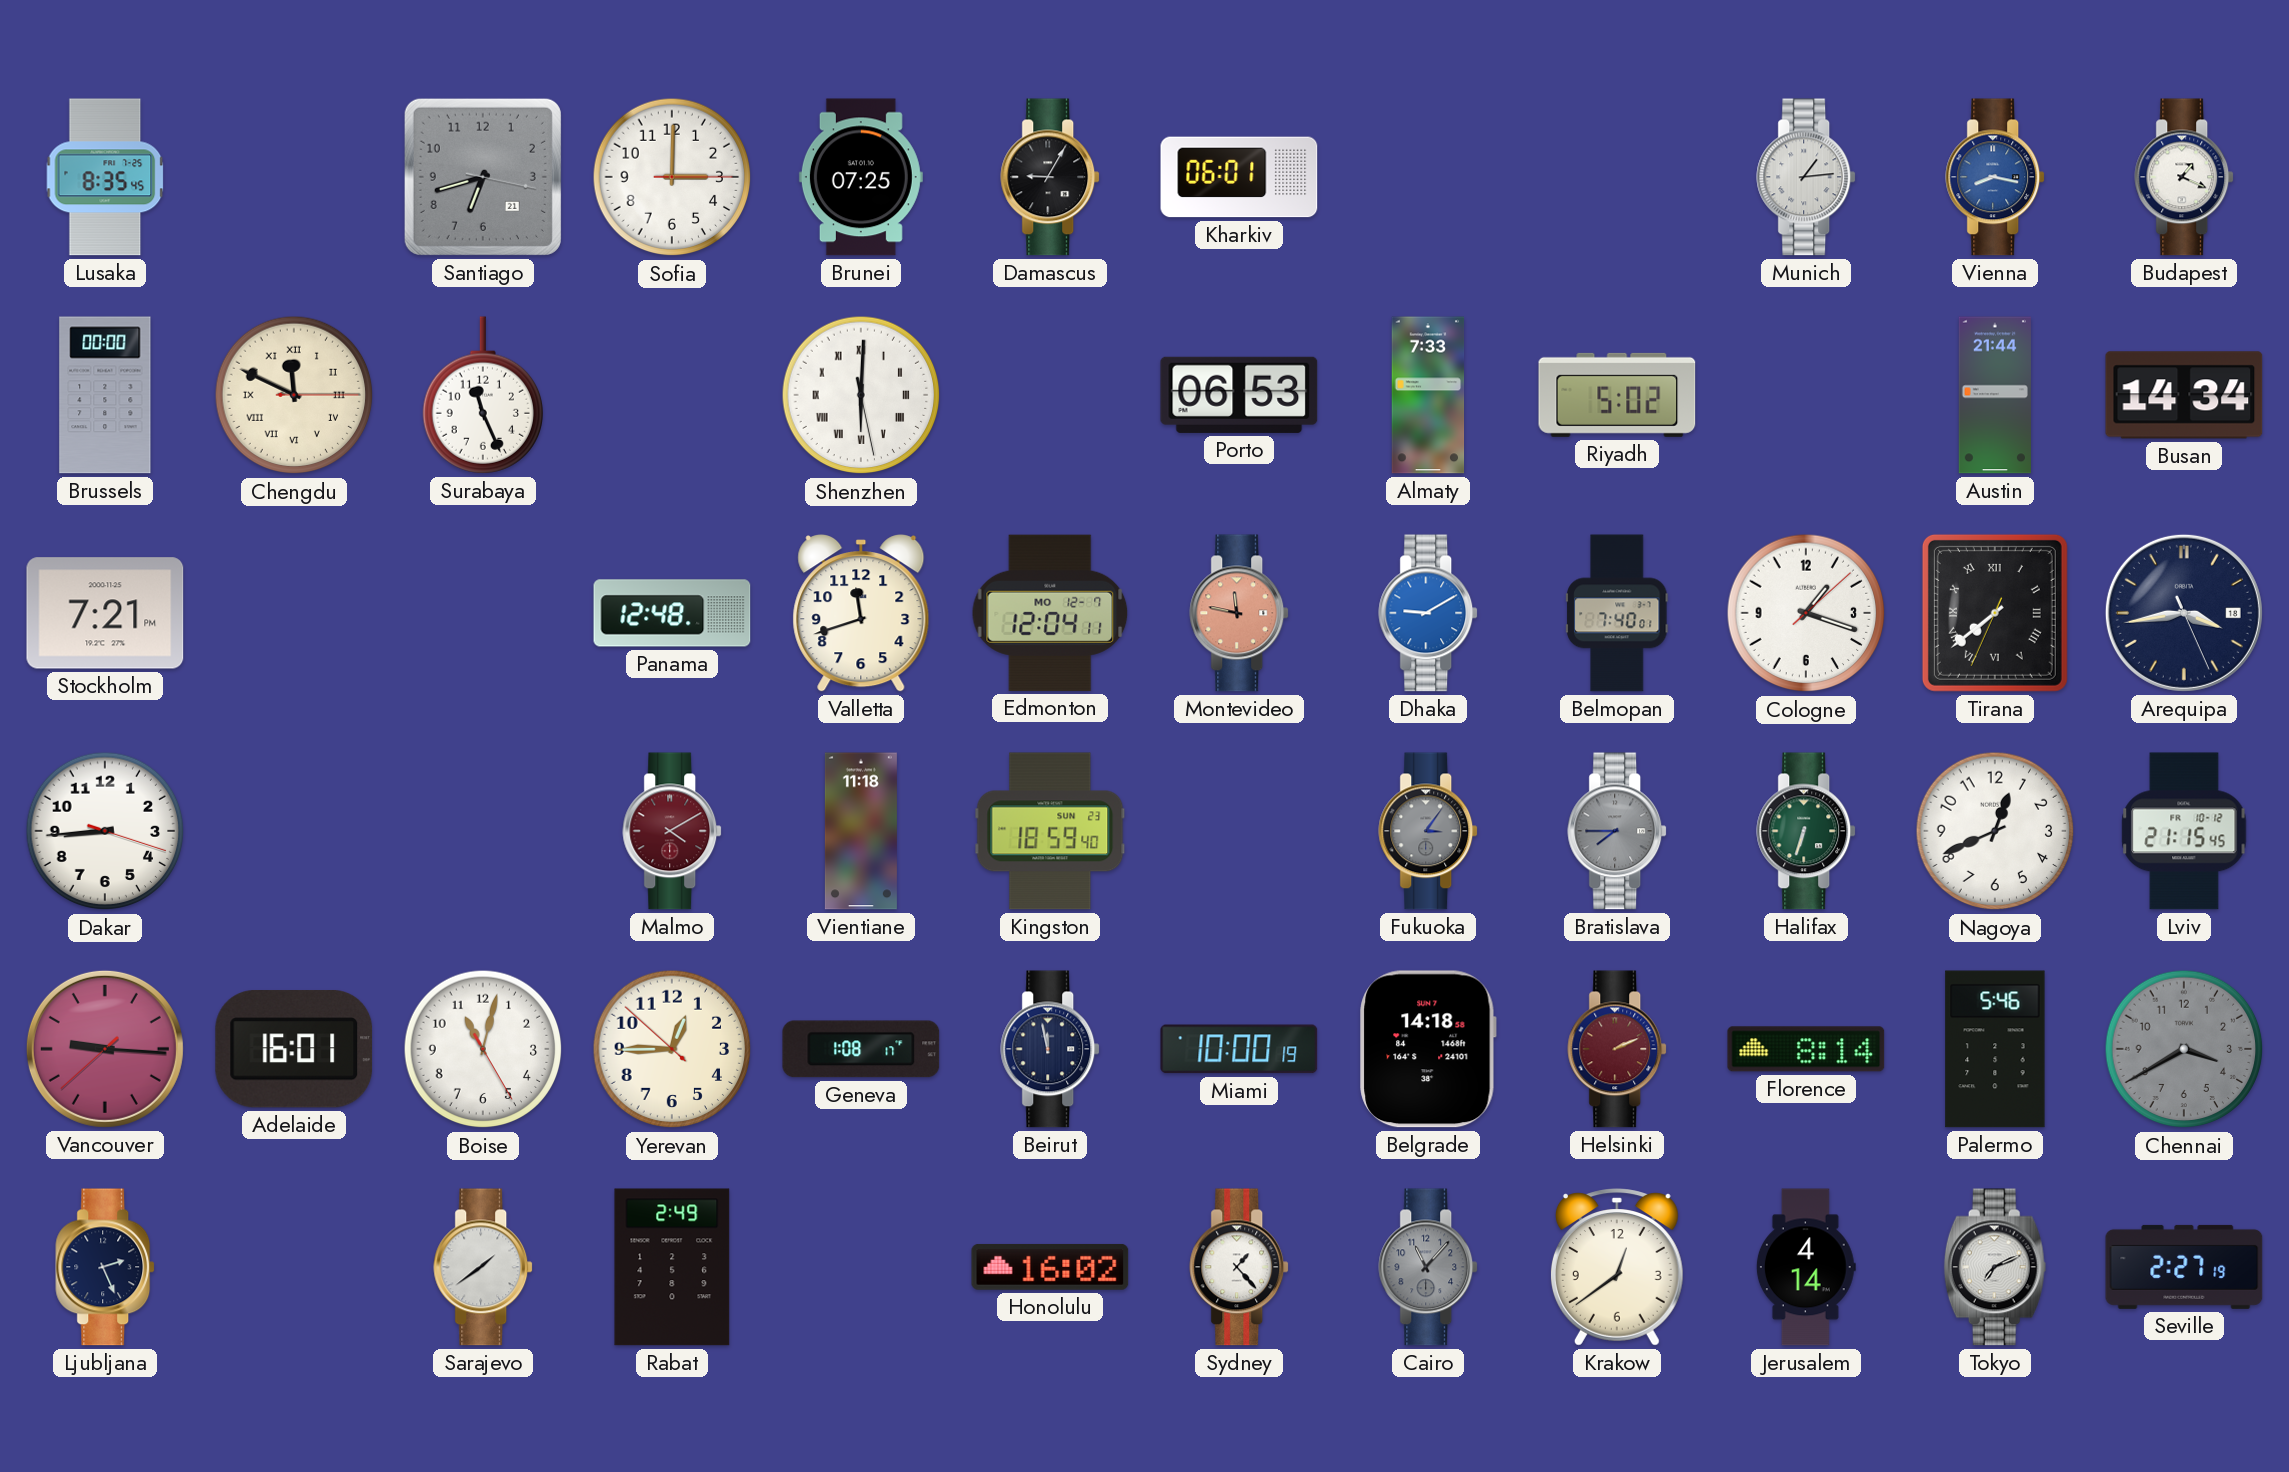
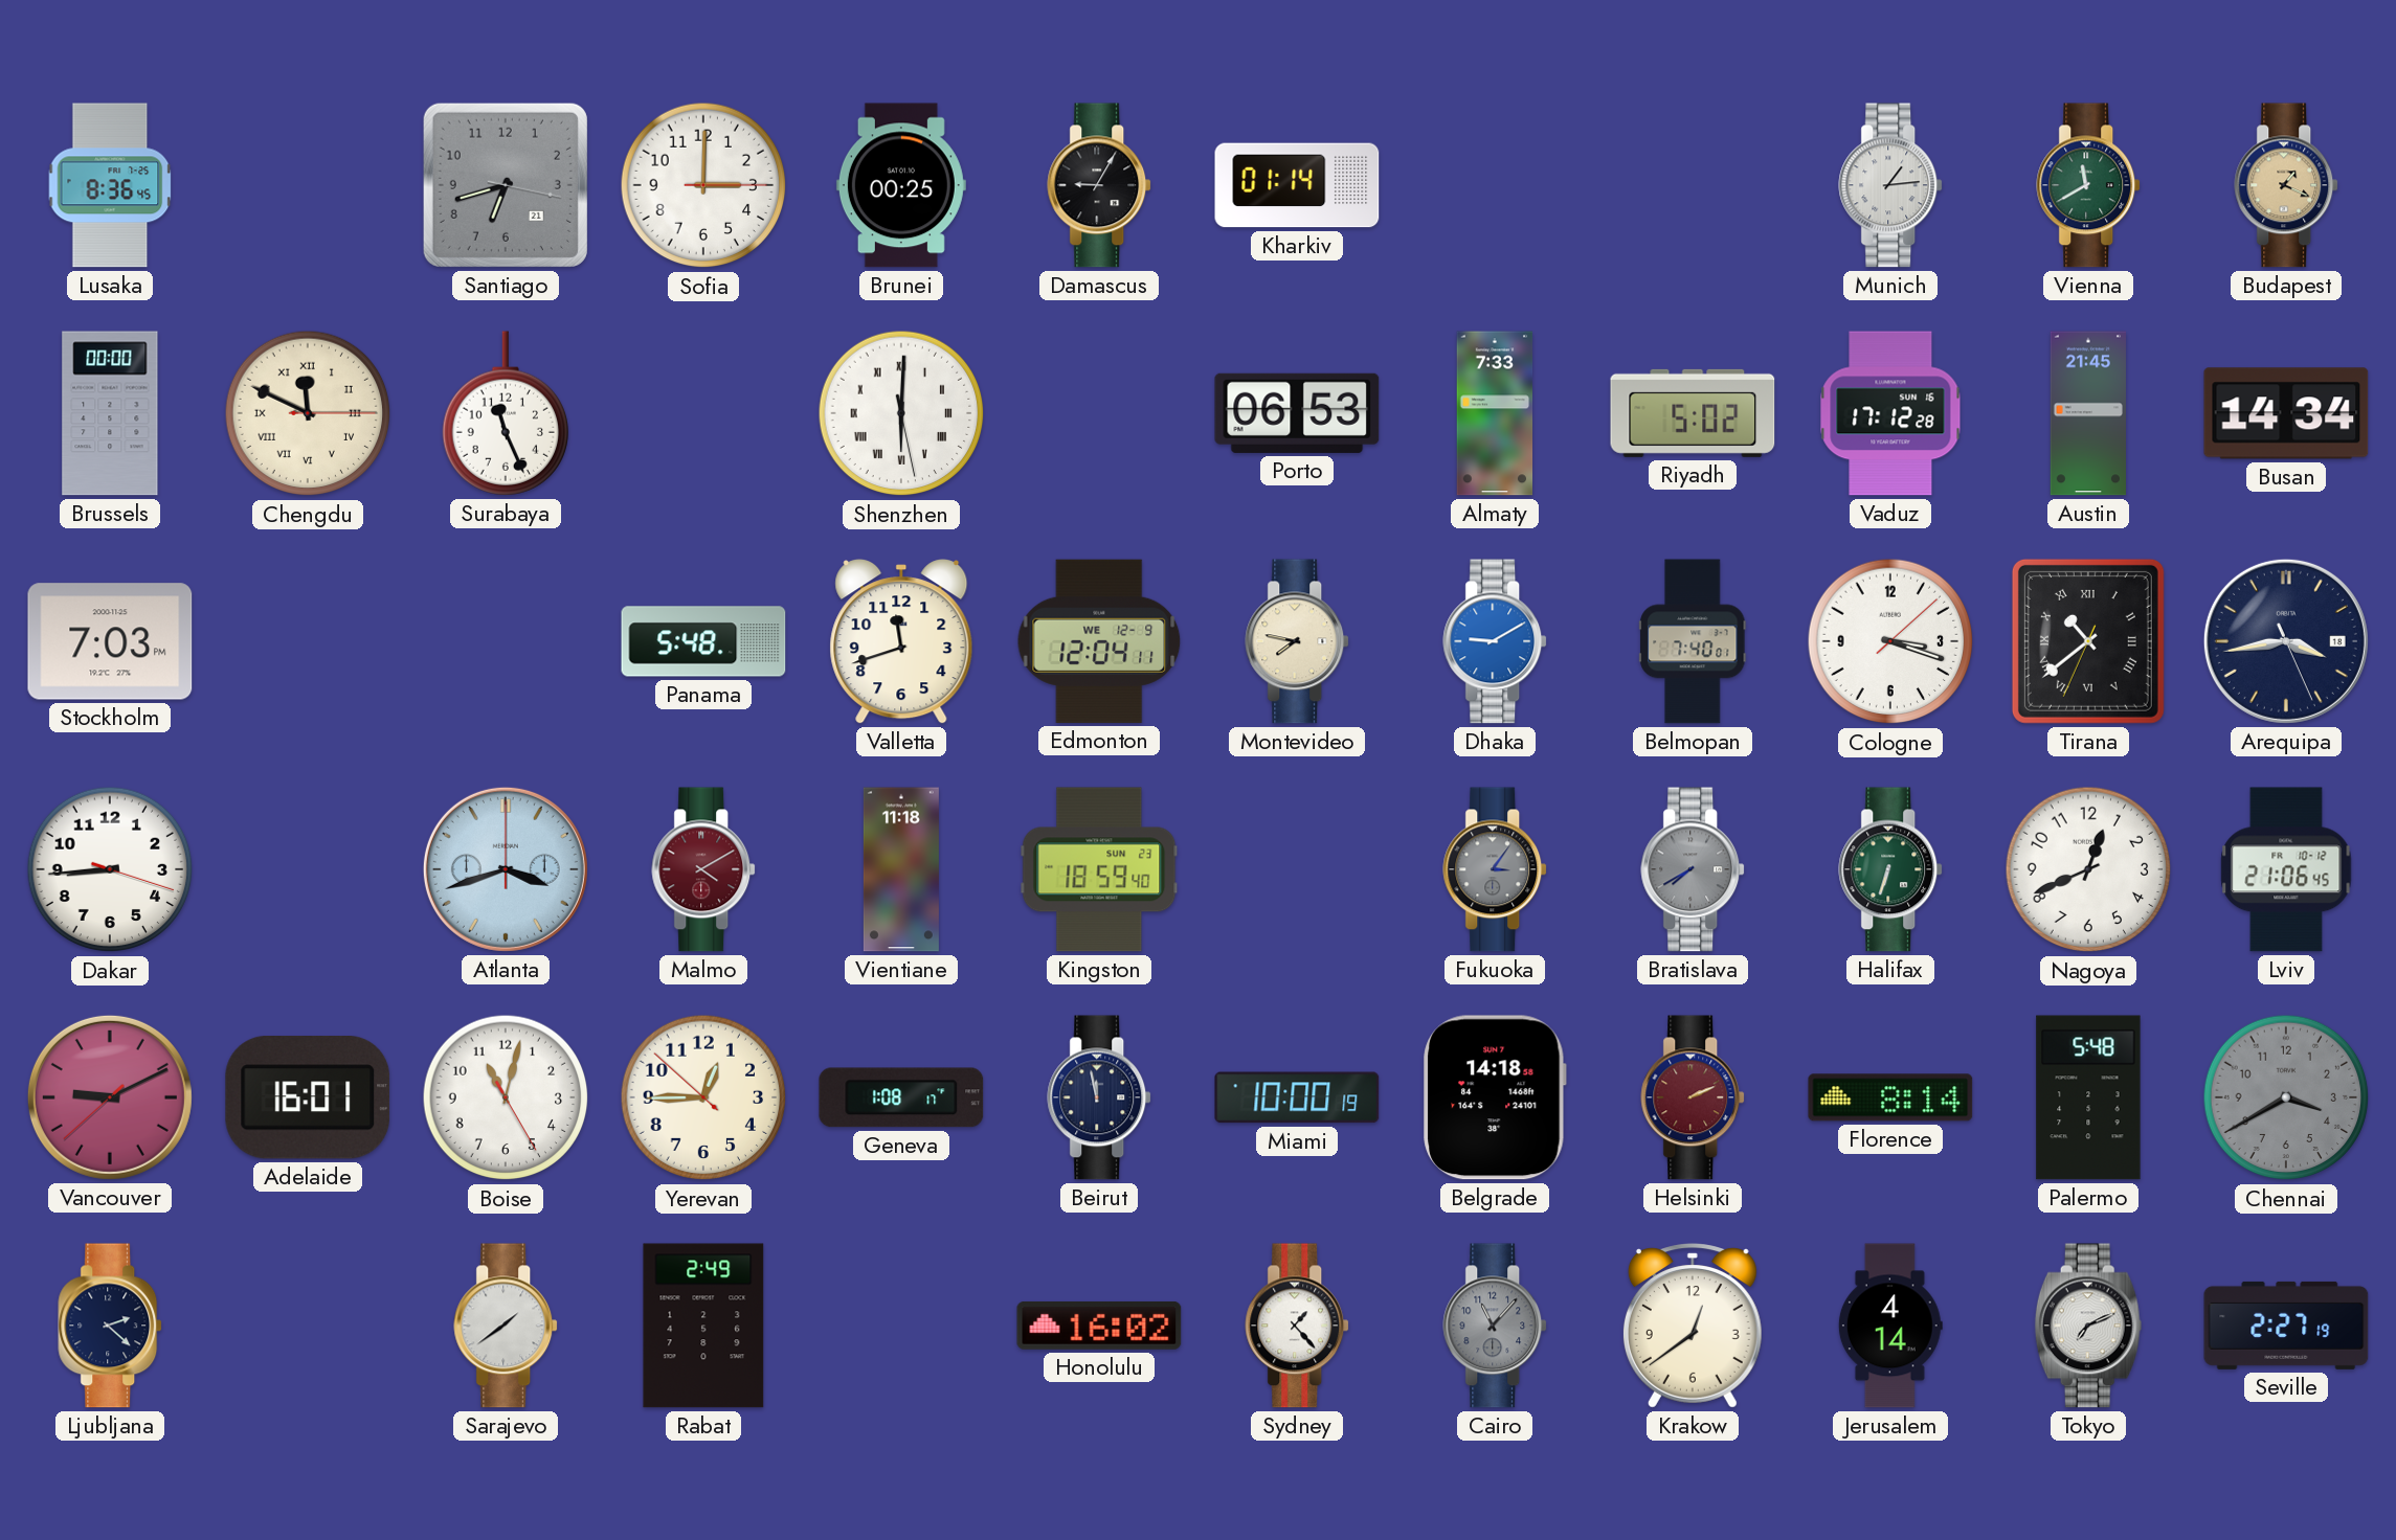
Lusaka: 8:35 -> 8:36
Brunei: 07:25 -> 00:25
Kharkiv: 06:01 -> 01:14
Vienna: 8:17 -> 11:40
Vienna dial: blue -> green
Budapest dial: white -> champagne
Vaduz: none -> 17:12
Austin: 21:44 -> 21:45
Stockholm: 7:21 -> 7:03
Panama: 12:48 -> 5:48
Edmonton date: MO 12-7 -> WE 12-9
Montevideo: 11:47 -> 7:47
Montevideo dial: salmon -> cream
Cologne: 1:18 -> 3:18
Tirana: 7:38 -> 10:38
Atlanta: none -> 3:42
Bratislava: 7:45 -> 7:40
Lviv: 21:15 -> 21:06
Vancouver: 9:15 -> 9:10
Palermo: 5:46 -> 5:48
Ljubljana: 2:26 -> 2:22
